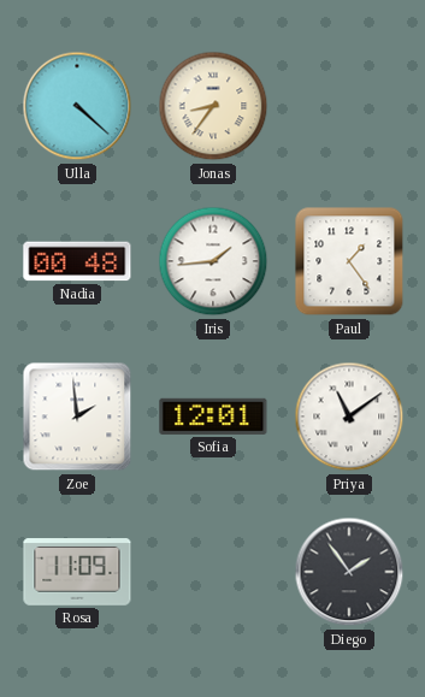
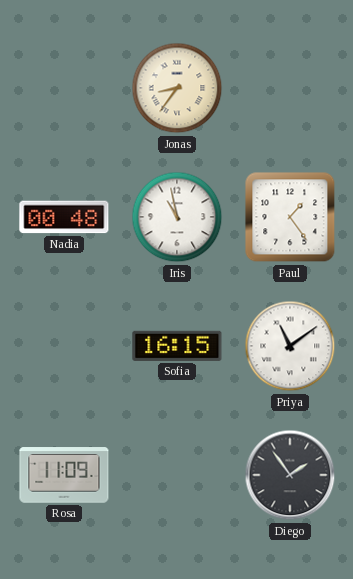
Ulla: 4:22 -> none
Iris: 1:44 -> 10:58
Zoe: 1:59 -> none
Sofia: 12:01 -> 16:15
